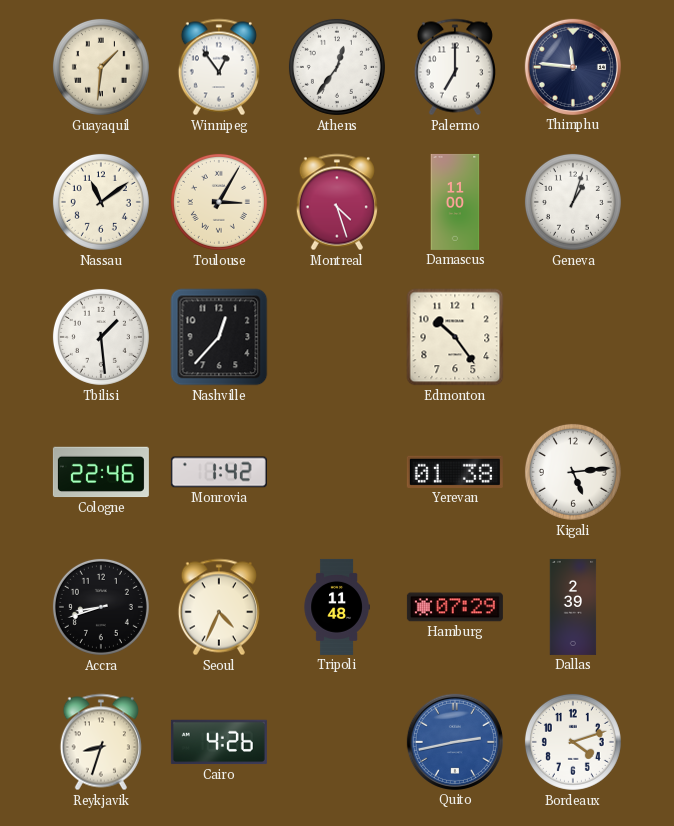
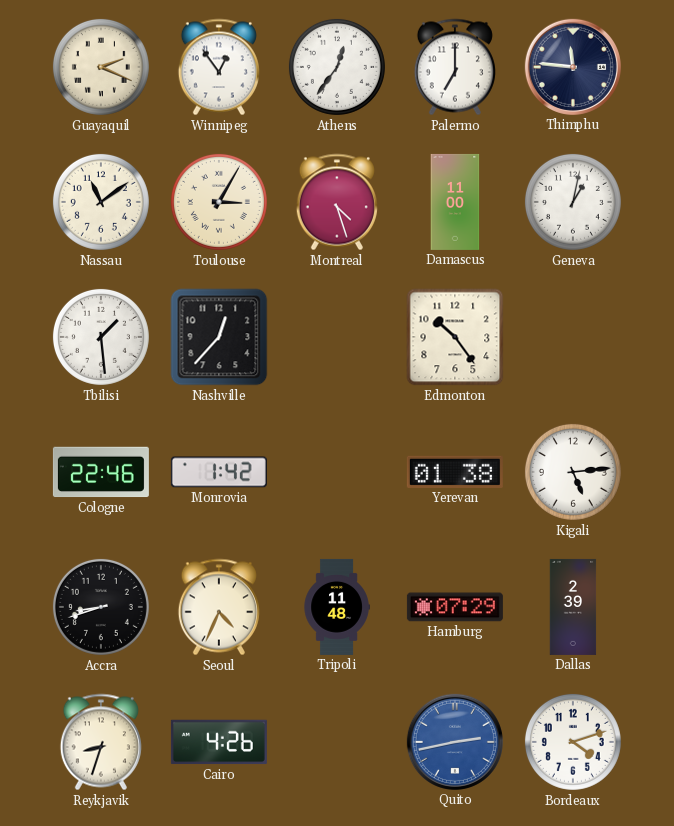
Guayaquil: 1:31 -> 2:19
Geneva: 1:03 -> 1:02
